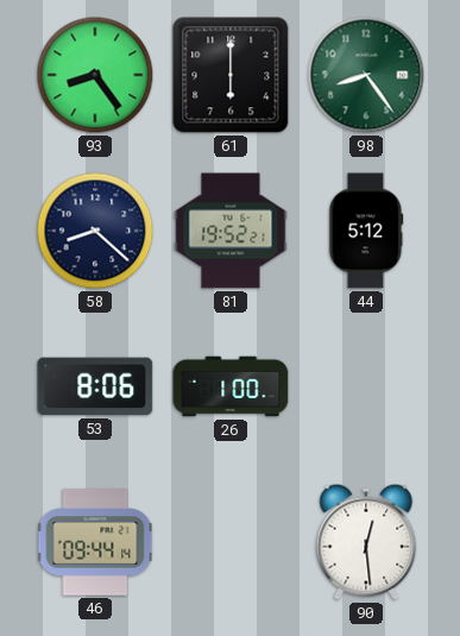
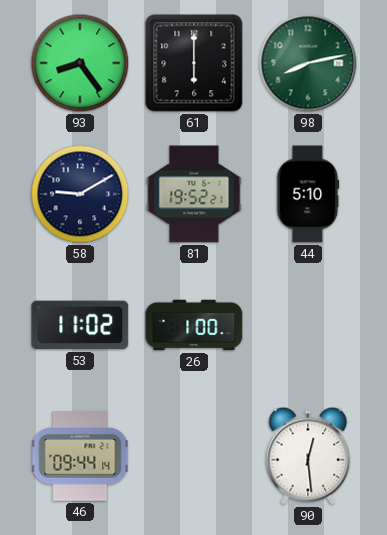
98: 8:24 -> 8:13
58: 8:22 -> 9:10
44: 5:12 -> 5:10
53: 8:06 -> 11:02
